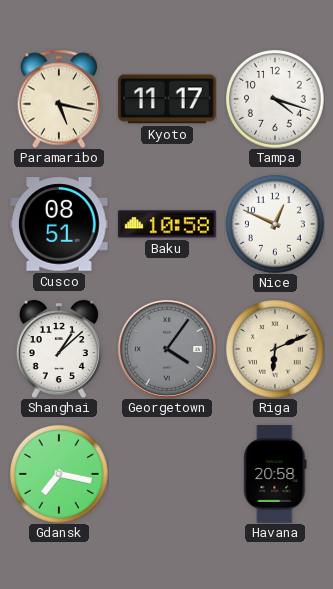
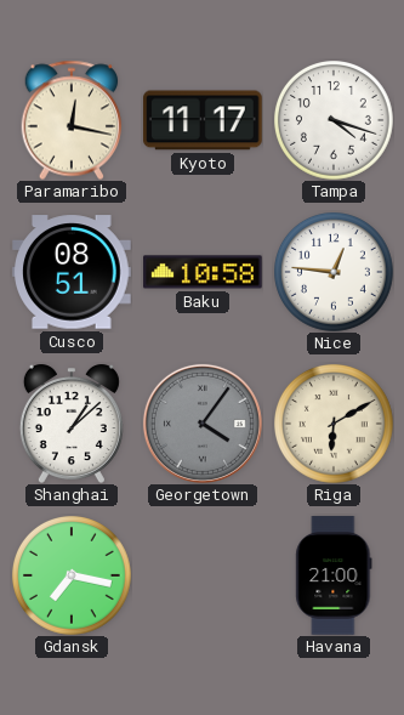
Paramaribo: 5:17 -> 12:17
Nice: 12:49 -> 12:46
Riga: 6:11 -> 6:10
Havana: 20:58 -> 21:00
